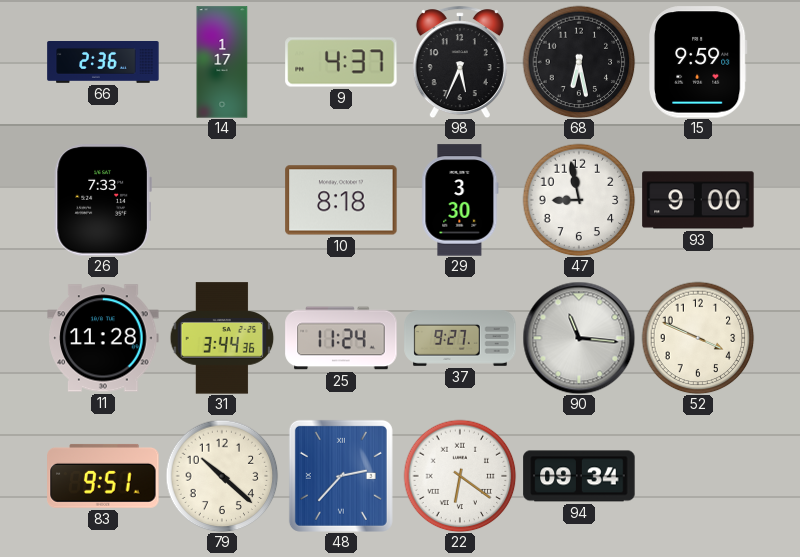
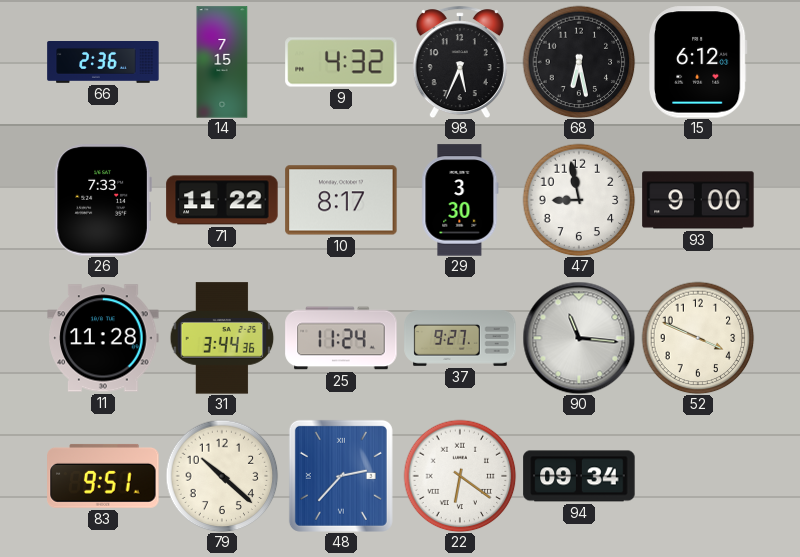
14: 1:17 -> 7:15
9: 4:37 -> 4:32
15: 9:59 -> 6:12
71: none -> 11:22
10: 8:18 -> 8:17
